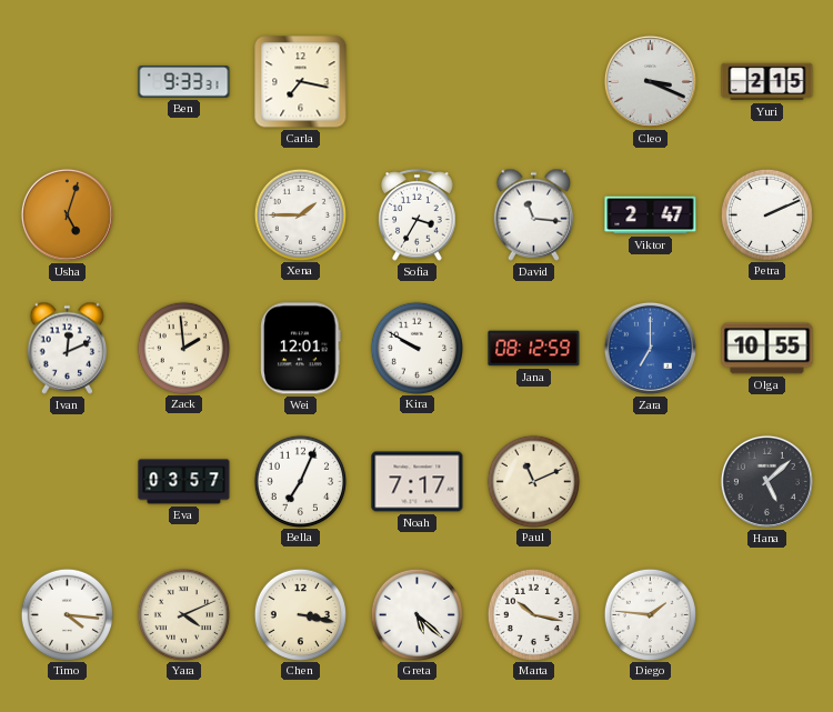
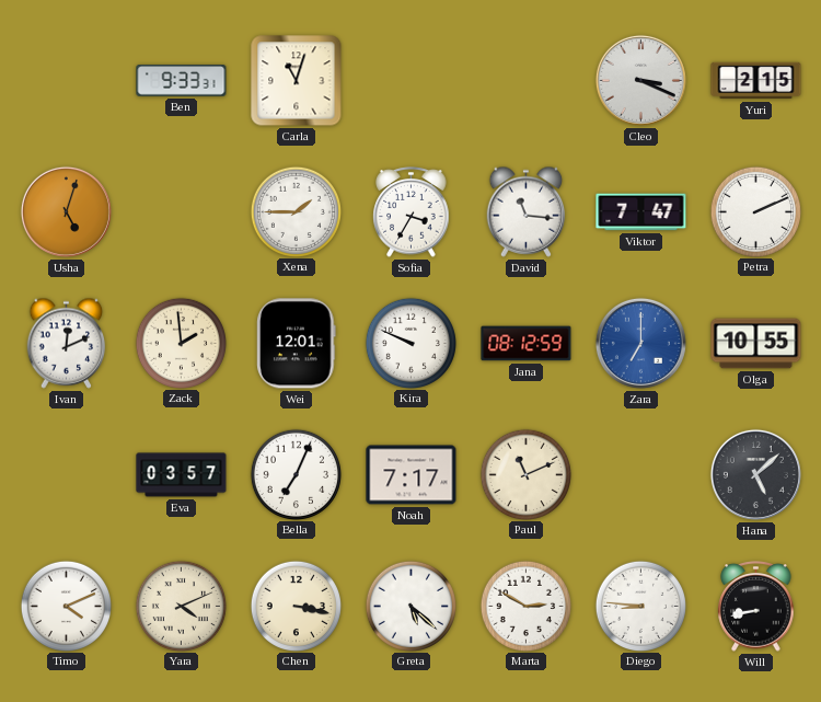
Carla: 7:17 -> 11:03
Viktor: 2:47 -> 7:47
Kira: 9:50 -> 9:49
Timo: 4:16 -> 4:11
Marta: 10:17 -> 2:50
Diego: 1:46 -> 8:46
Will: none -> 8:43
